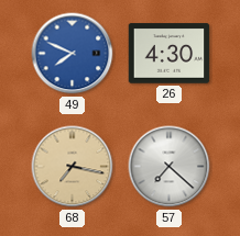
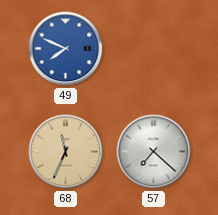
26: 4:30 -> none
68: 7:17 -> 11:34
